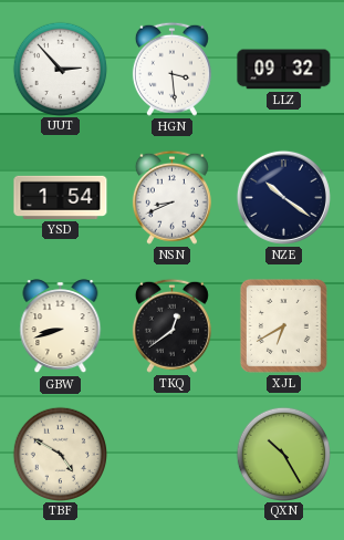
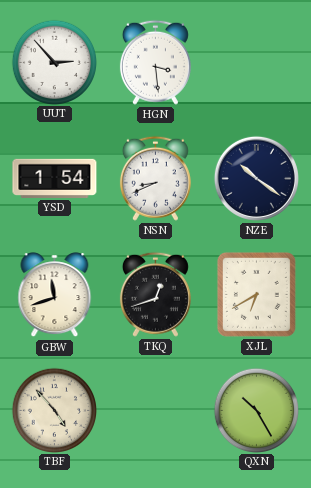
LLZ: 09:32 -> none
GBW: 8:42 -> 11:42
TKQ: 12:39 -> 12:42
TBF: 4:50 -> 4:53
